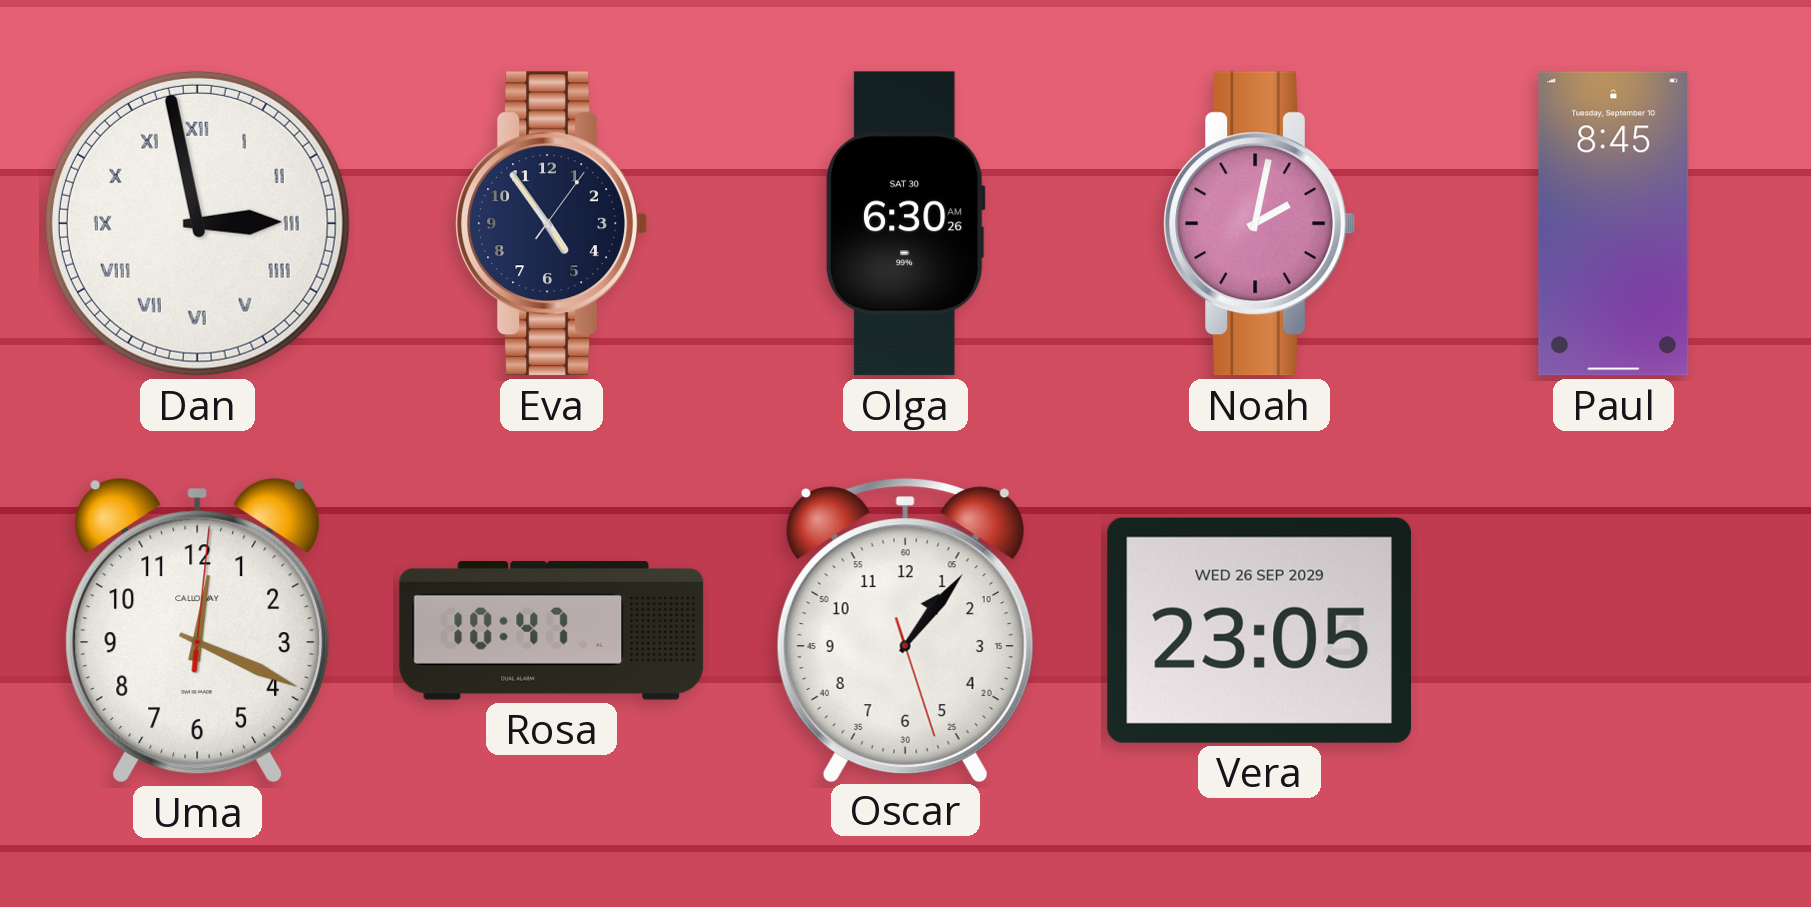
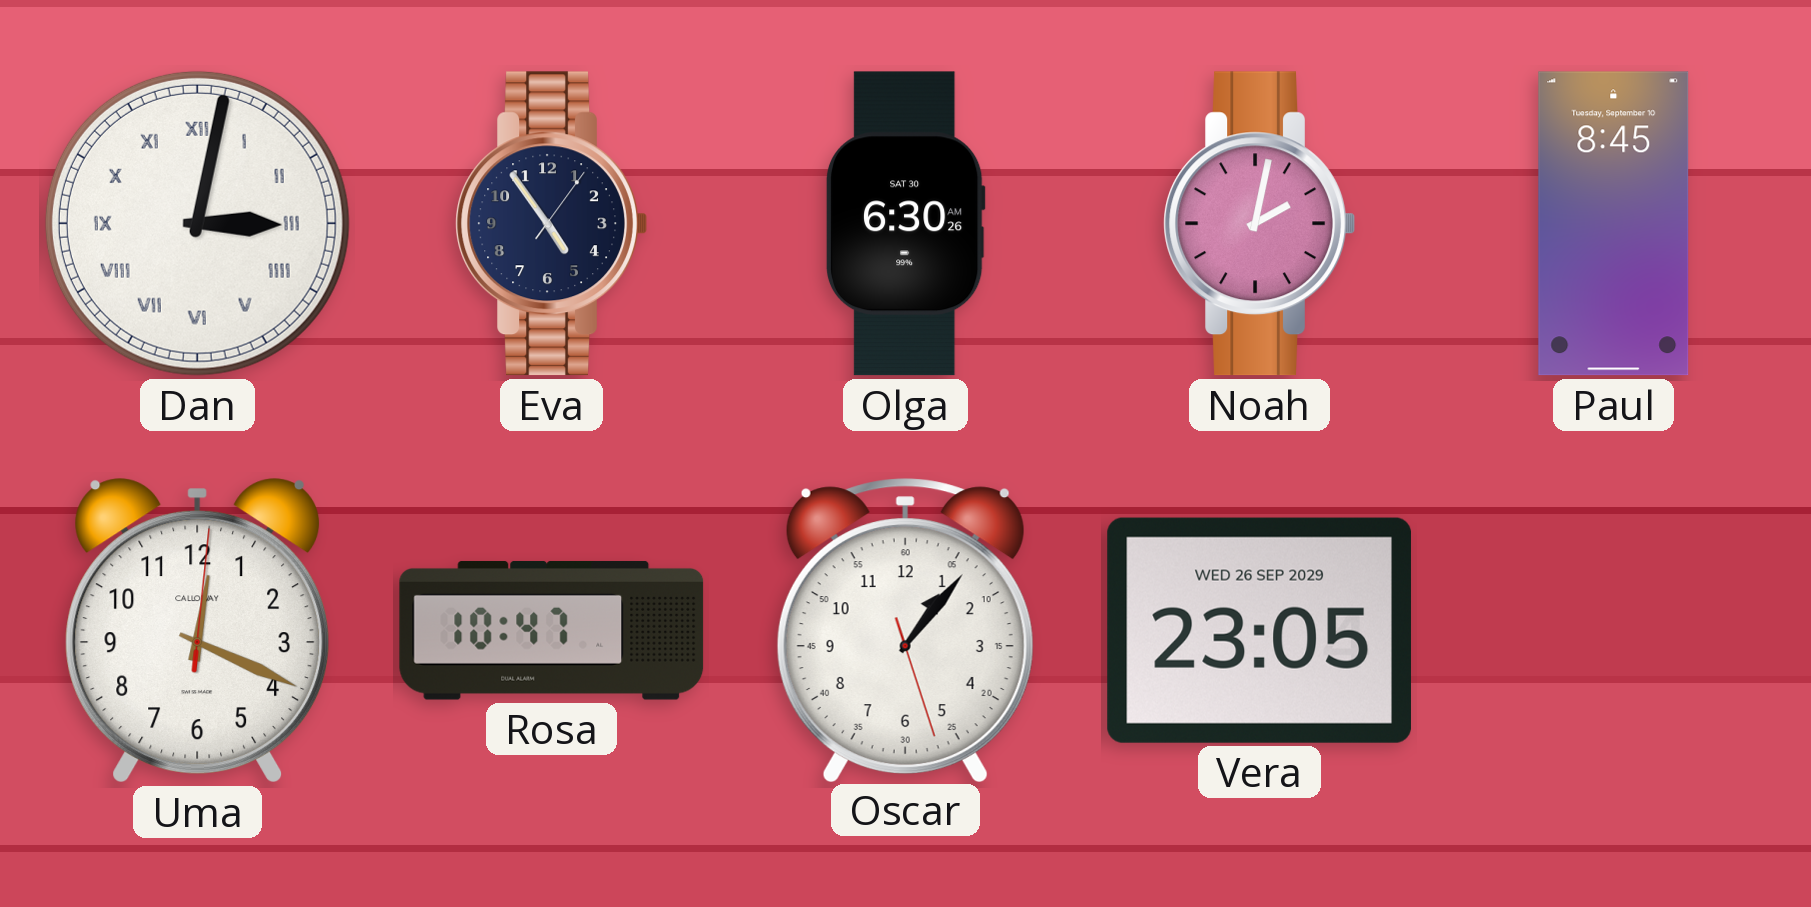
Dan: 2:58 -> 3:02
